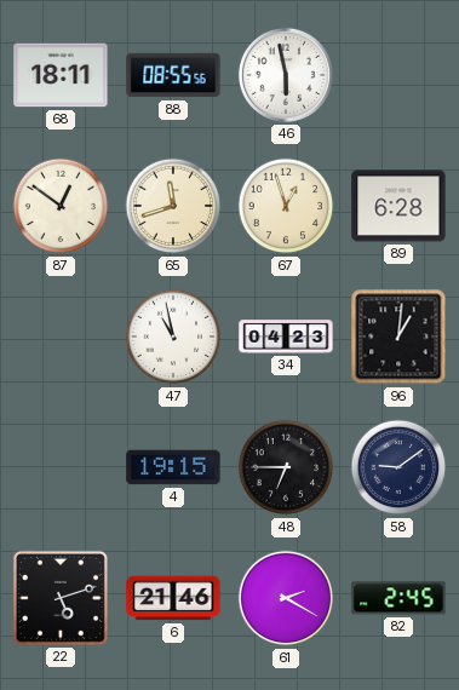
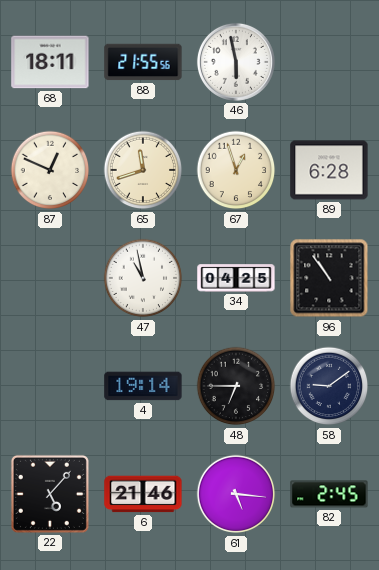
88: 08:55 -> 21:55
87: 12:51 -> 12:49
34: 04:23 -> 04:25
96: 1:01 -> 10:54
4: 19:15 -> 19:14
22: 5:12 -> 5:07
61: 2:20 -> 5:16
